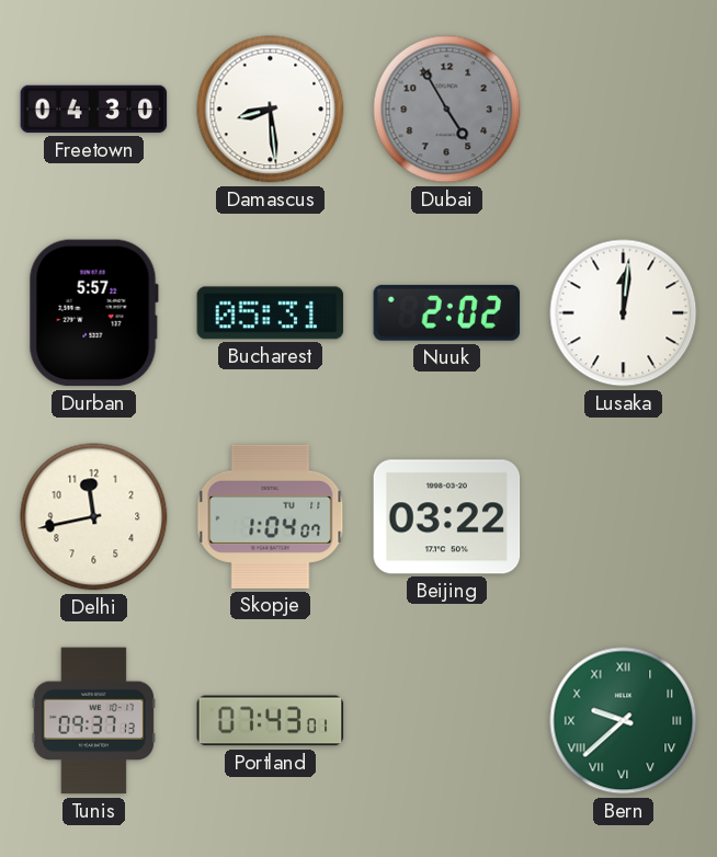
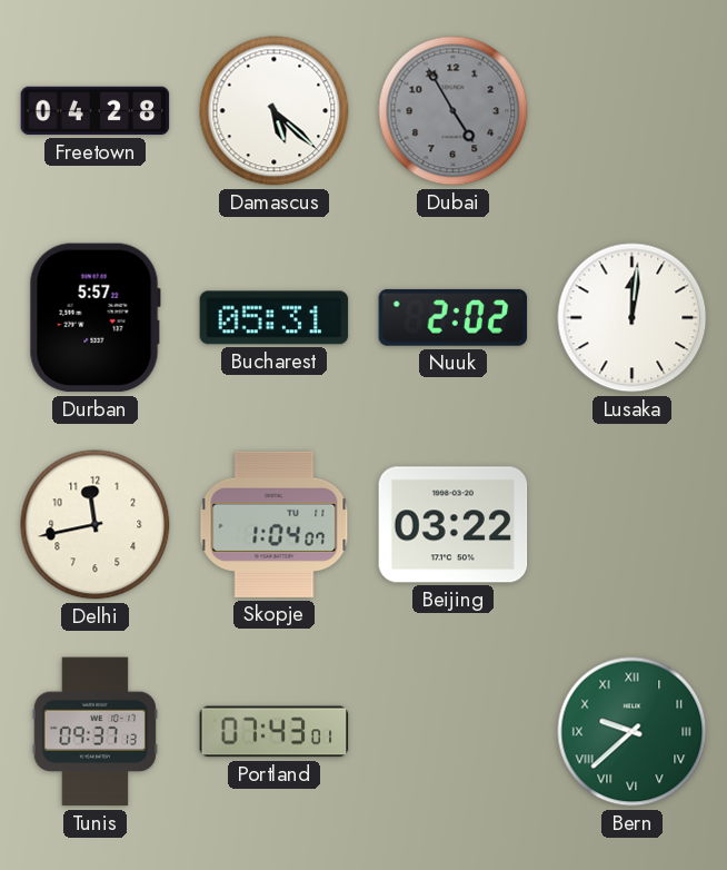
Freetown: 04:30 -> 04:28
Damascus: 8:29 -> 5:22
